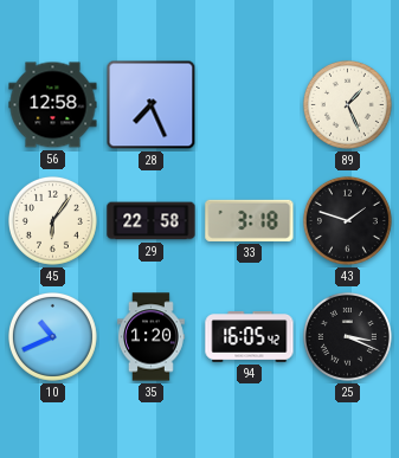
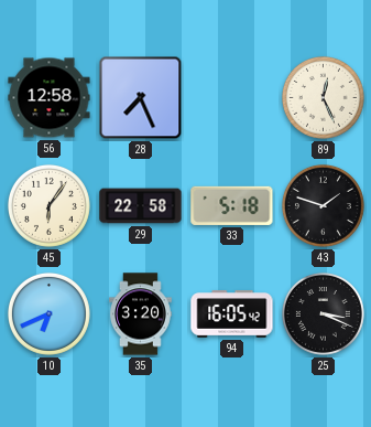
89: 1:26 -> 12:26
33: 3:18 -> 5:18
10: 10:41 -> 6:41
35: 1:20 -> 3:20
